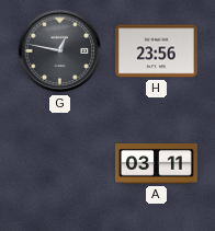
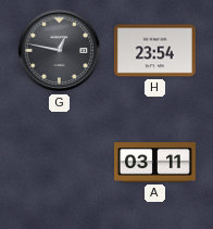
H: 23:56 -> 23:54
